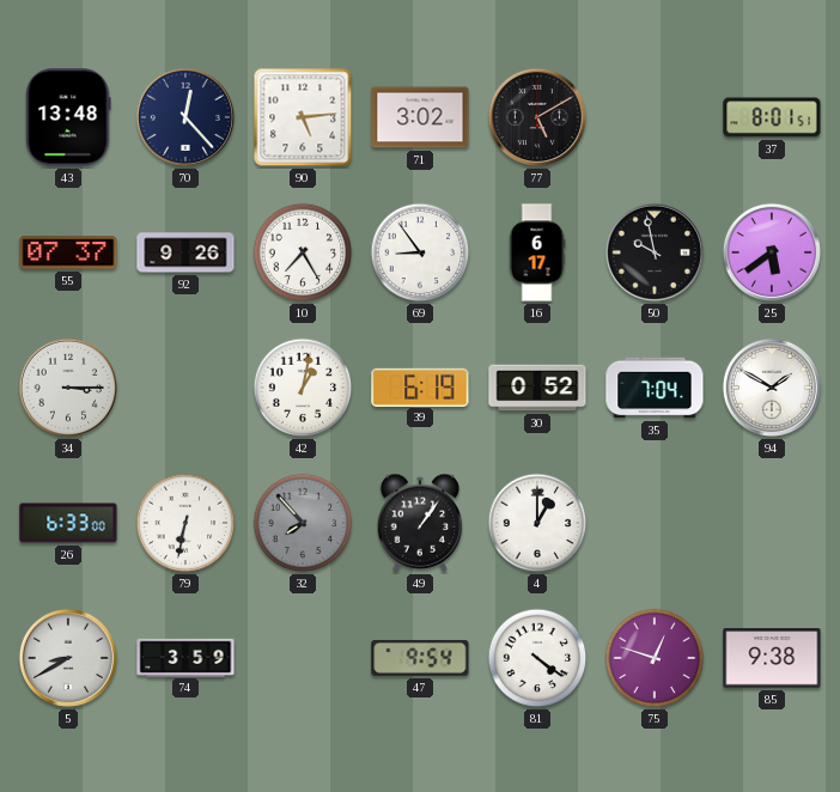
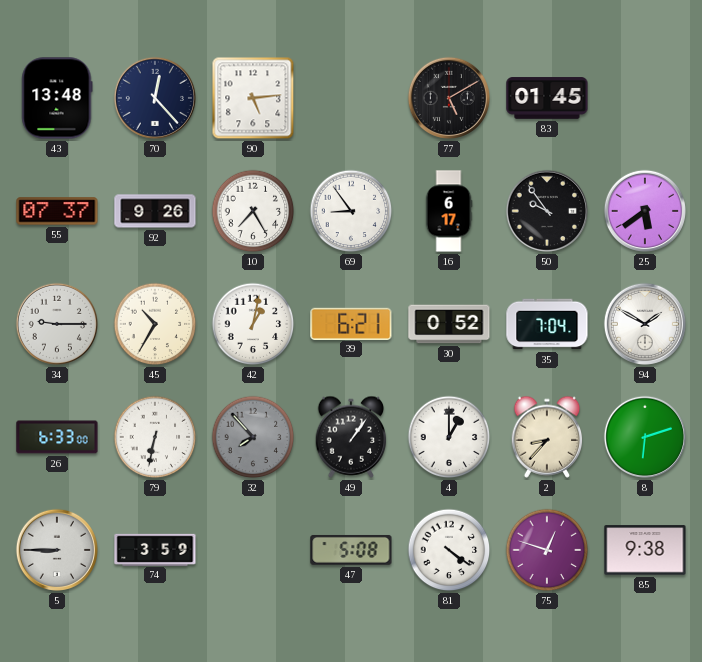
71: 3:02 -> none
83: none -> 01:45
37: 8:01 -> none
50: 9:58 -> 9:54
34: 3:15 -> 9:15
45: none -> 10:35
39: 6:19 -> 6:21
2: none -> 8:37
8: none -> 6:12
5: 8:40 -> 8:45
47: 9:54 -> 5:08
